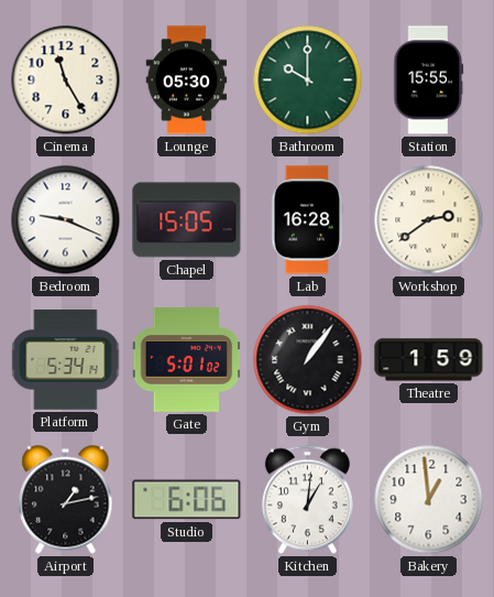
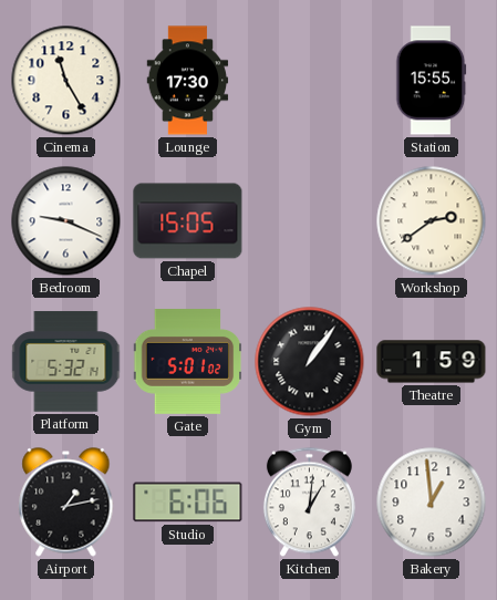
Lounge: 05:30 -> 17:30
Bathroom: 10:00 -> none
Lab: 16:28 -> none
Platform: 5:34 -> 5:32
